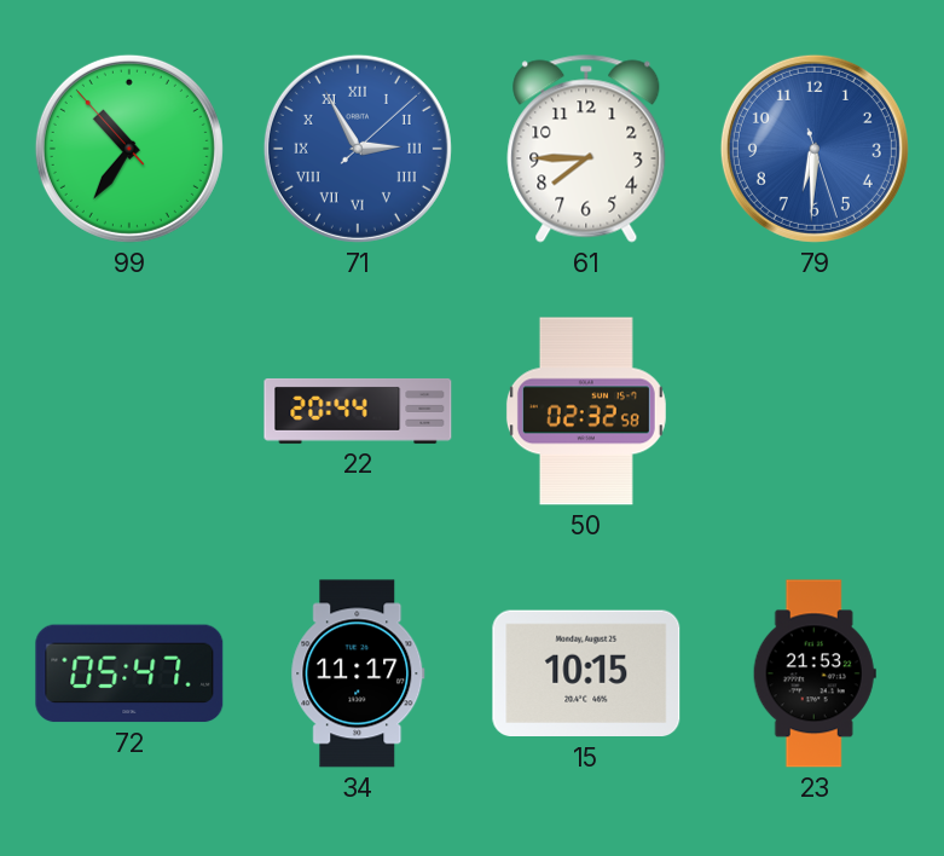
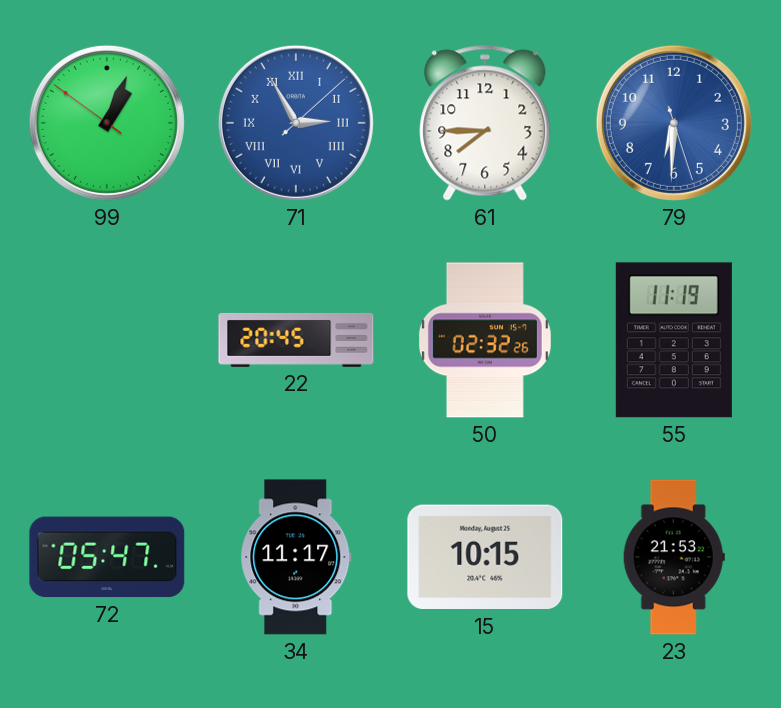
99: 10:35 -> 1:03
22: 20:44 -> 20:45
50: 02:32:58 -> 02:32:26
55: none -> 11:19
